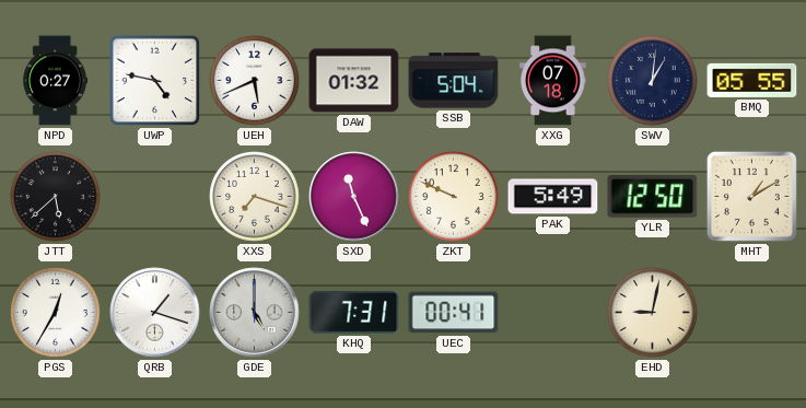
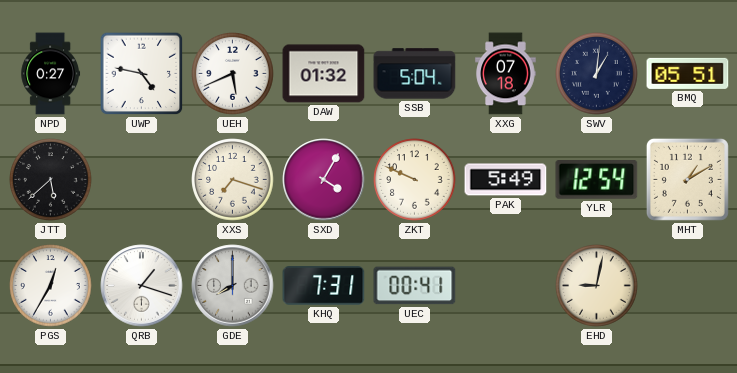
BMQ: 05:55 -> 05:51
SXD: 11:26 -> 4:05
YLR: 12:50 -> 12:54
GDE: 5:00 -> 8:00
